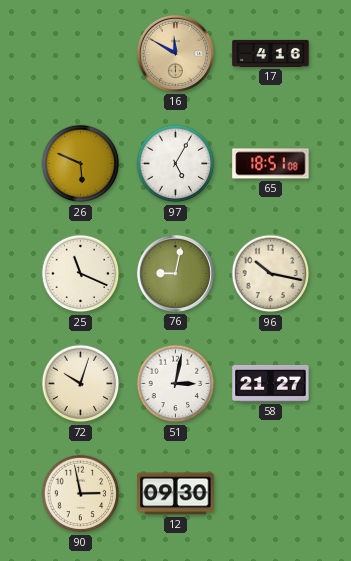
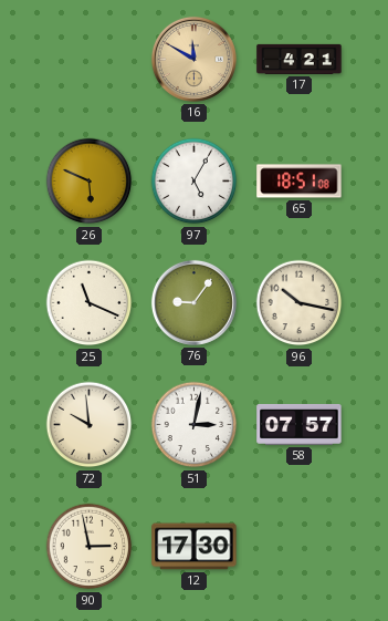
17: 4:16 -> 4:21
76: 9:02 -> 9:06
72: 10:03 -> 9:59
58: 21:27 -> 07:57
12: 09:30 -> 17:30
